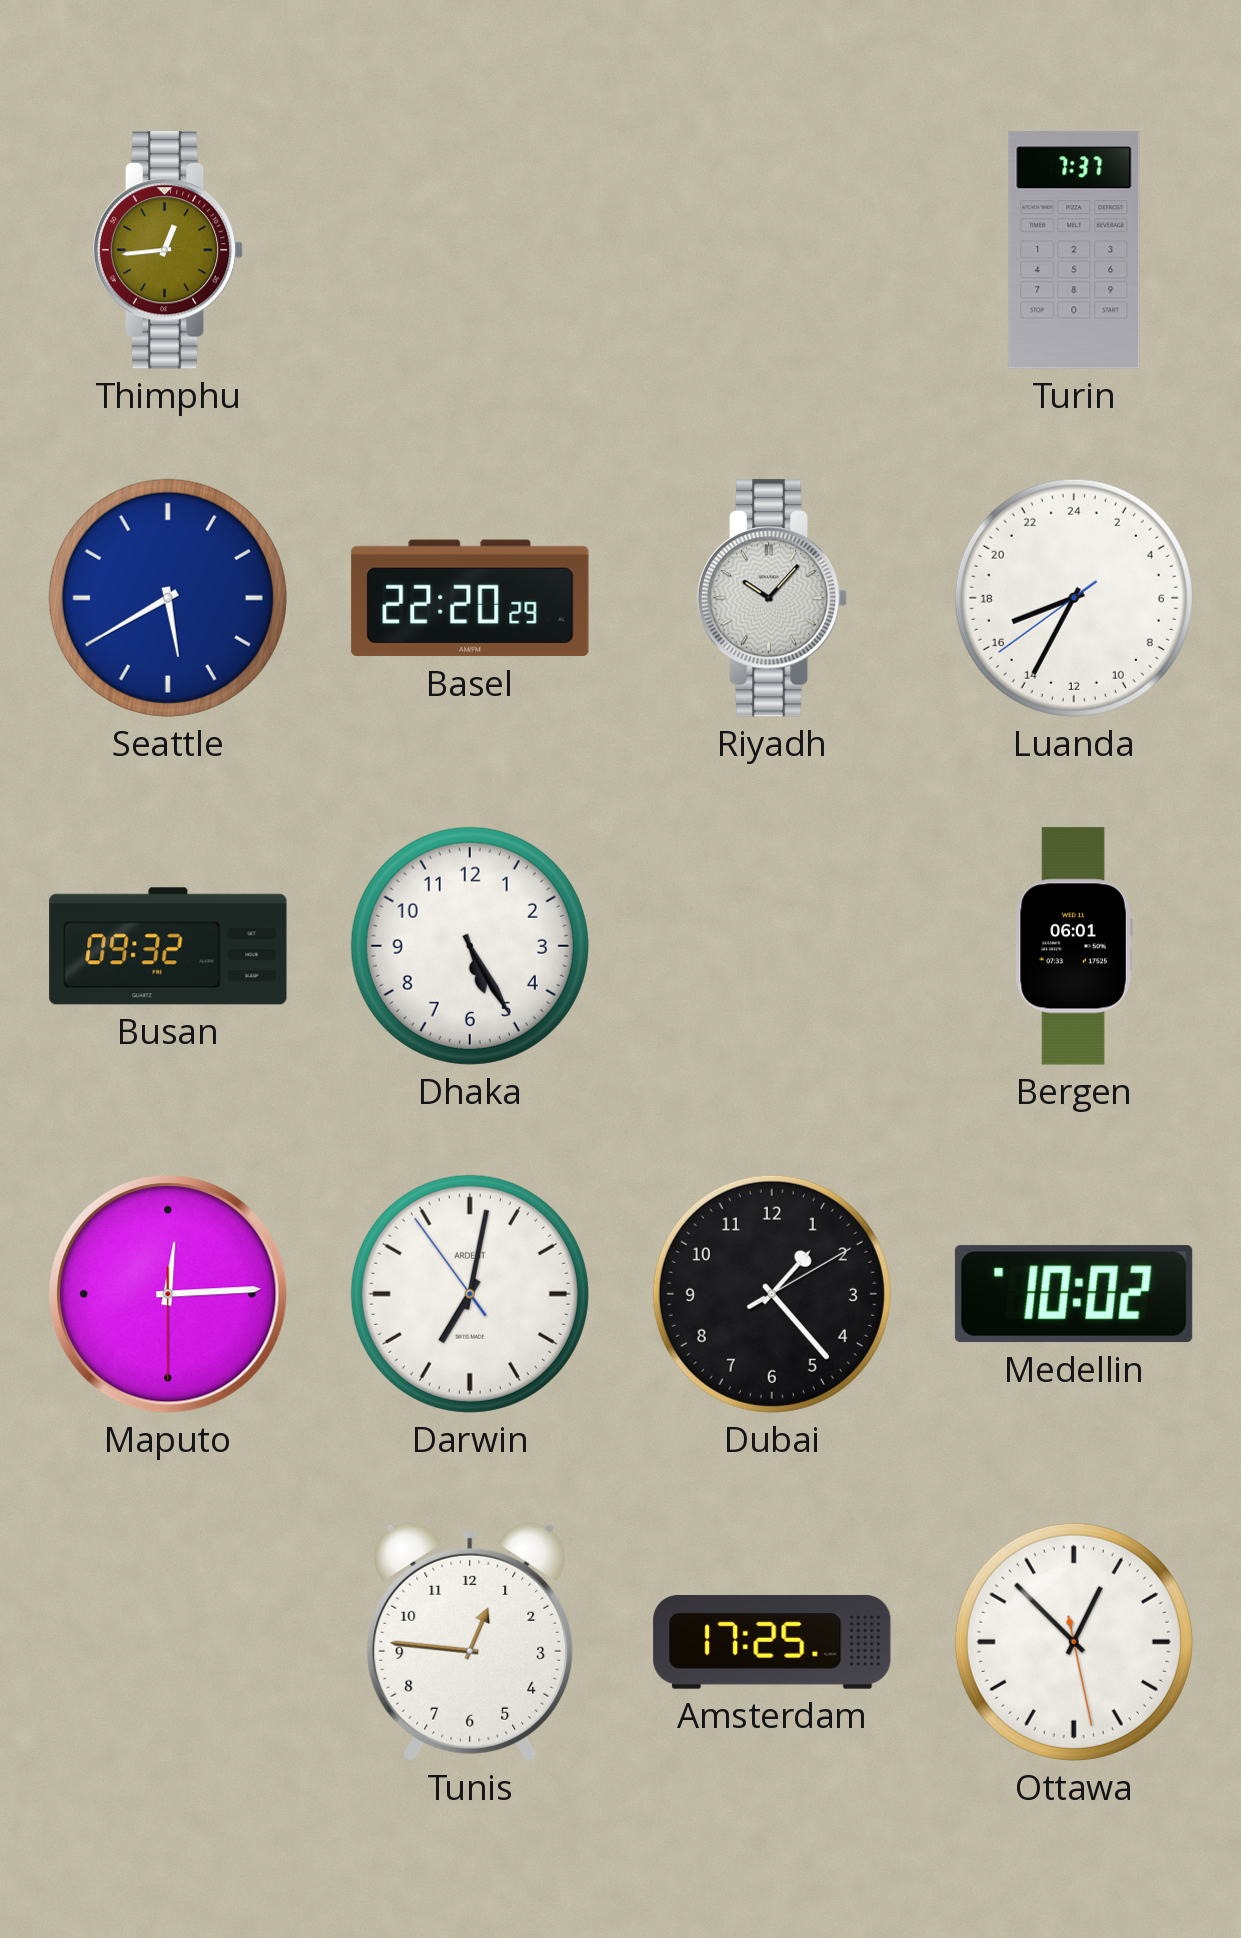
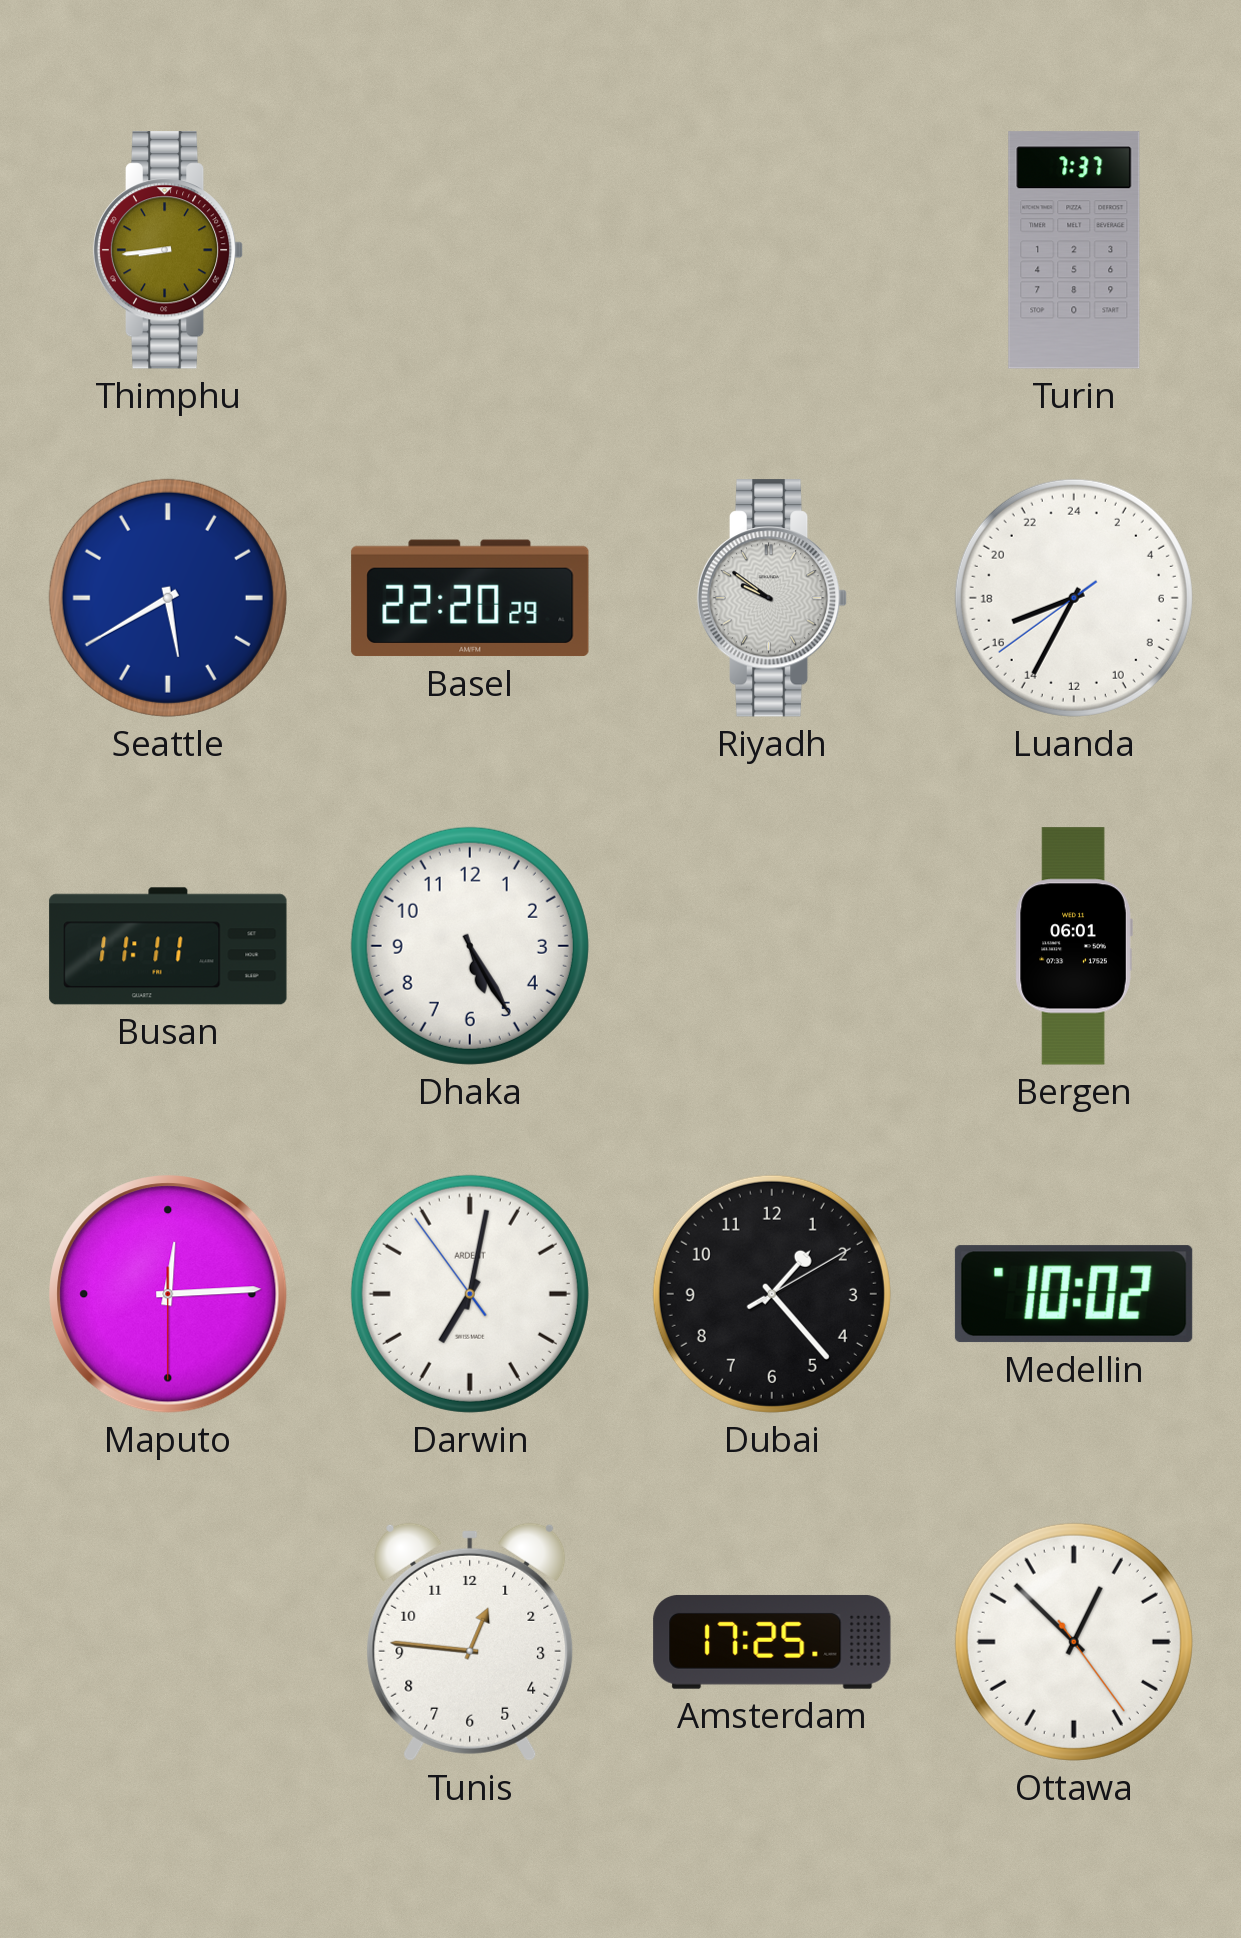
Thimphu: 12:44 -> 8:44
Riyadh: 10:07 -> 9:51
Busan: 09:32 -> 11:11
Ottawa: 12:52:28 -> 12:52:24
